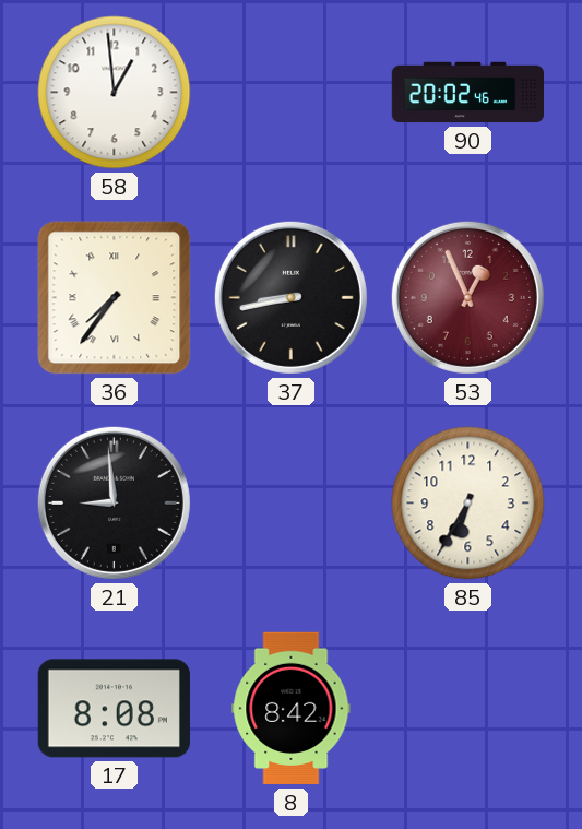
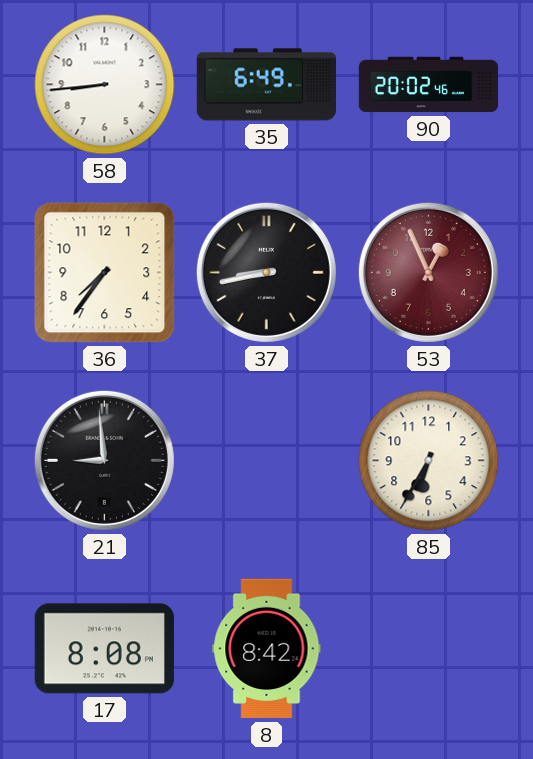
58: 12:59 -> 8:44
35: none -> 6:49
36 numerals: Roman -> Arabic
